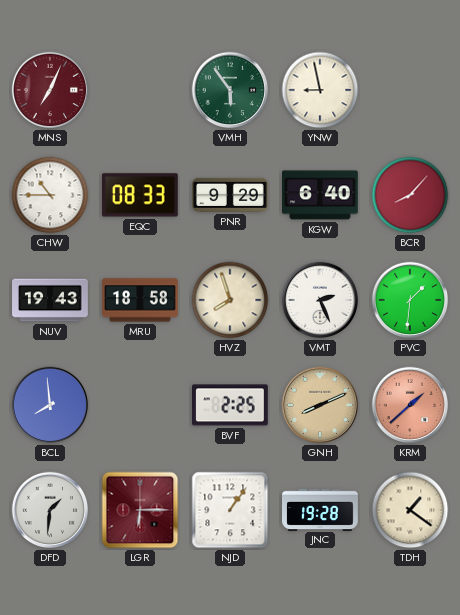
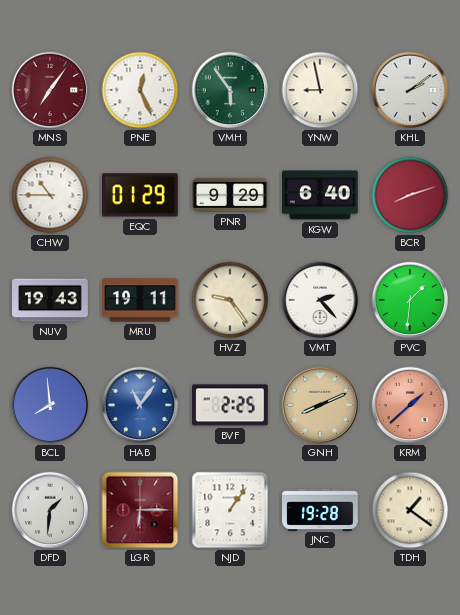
MNS: 7:04 -> 7:06
PNE: none -> 12:26
KHL: none -> 2:09
EQC: 08:33 -> 01:29
BCR: 8:07 -> 8:12
MRU: 18:58 -> 19:11
HVZ: 7:57 -> 9:24
VMT: 2:26 -> 2:23
HAB: none -> 11:06
